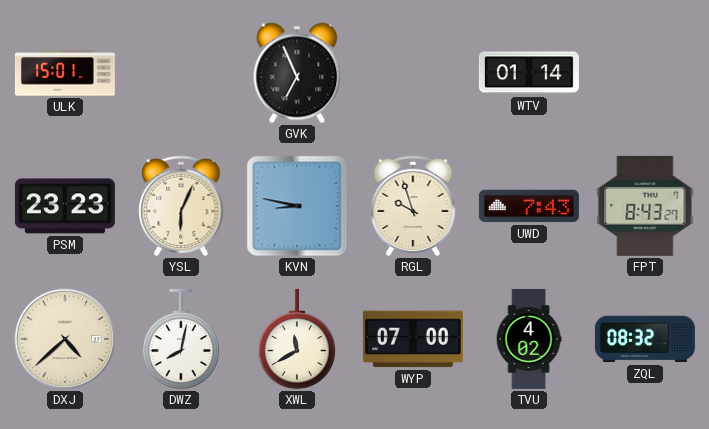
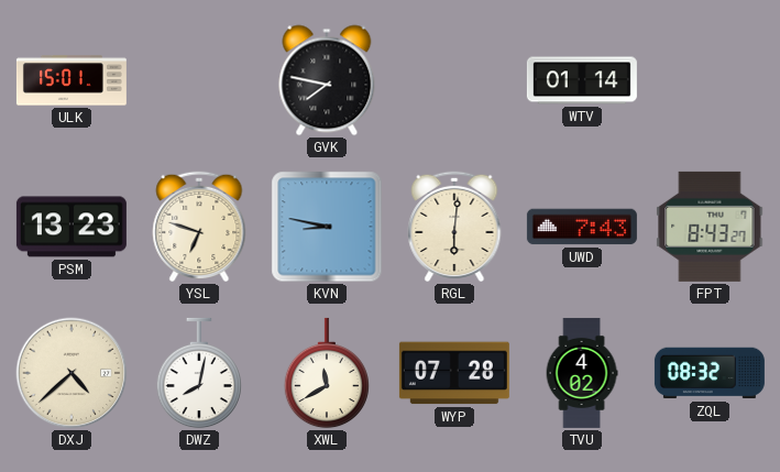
GVK: 6:56 -> 7:47
PSM: 23:23 -> 13:23
YSL: 6:04 -> 6:48
RGL: 9:57 -> 6:01
WYP: 07:00 -> 07:28
